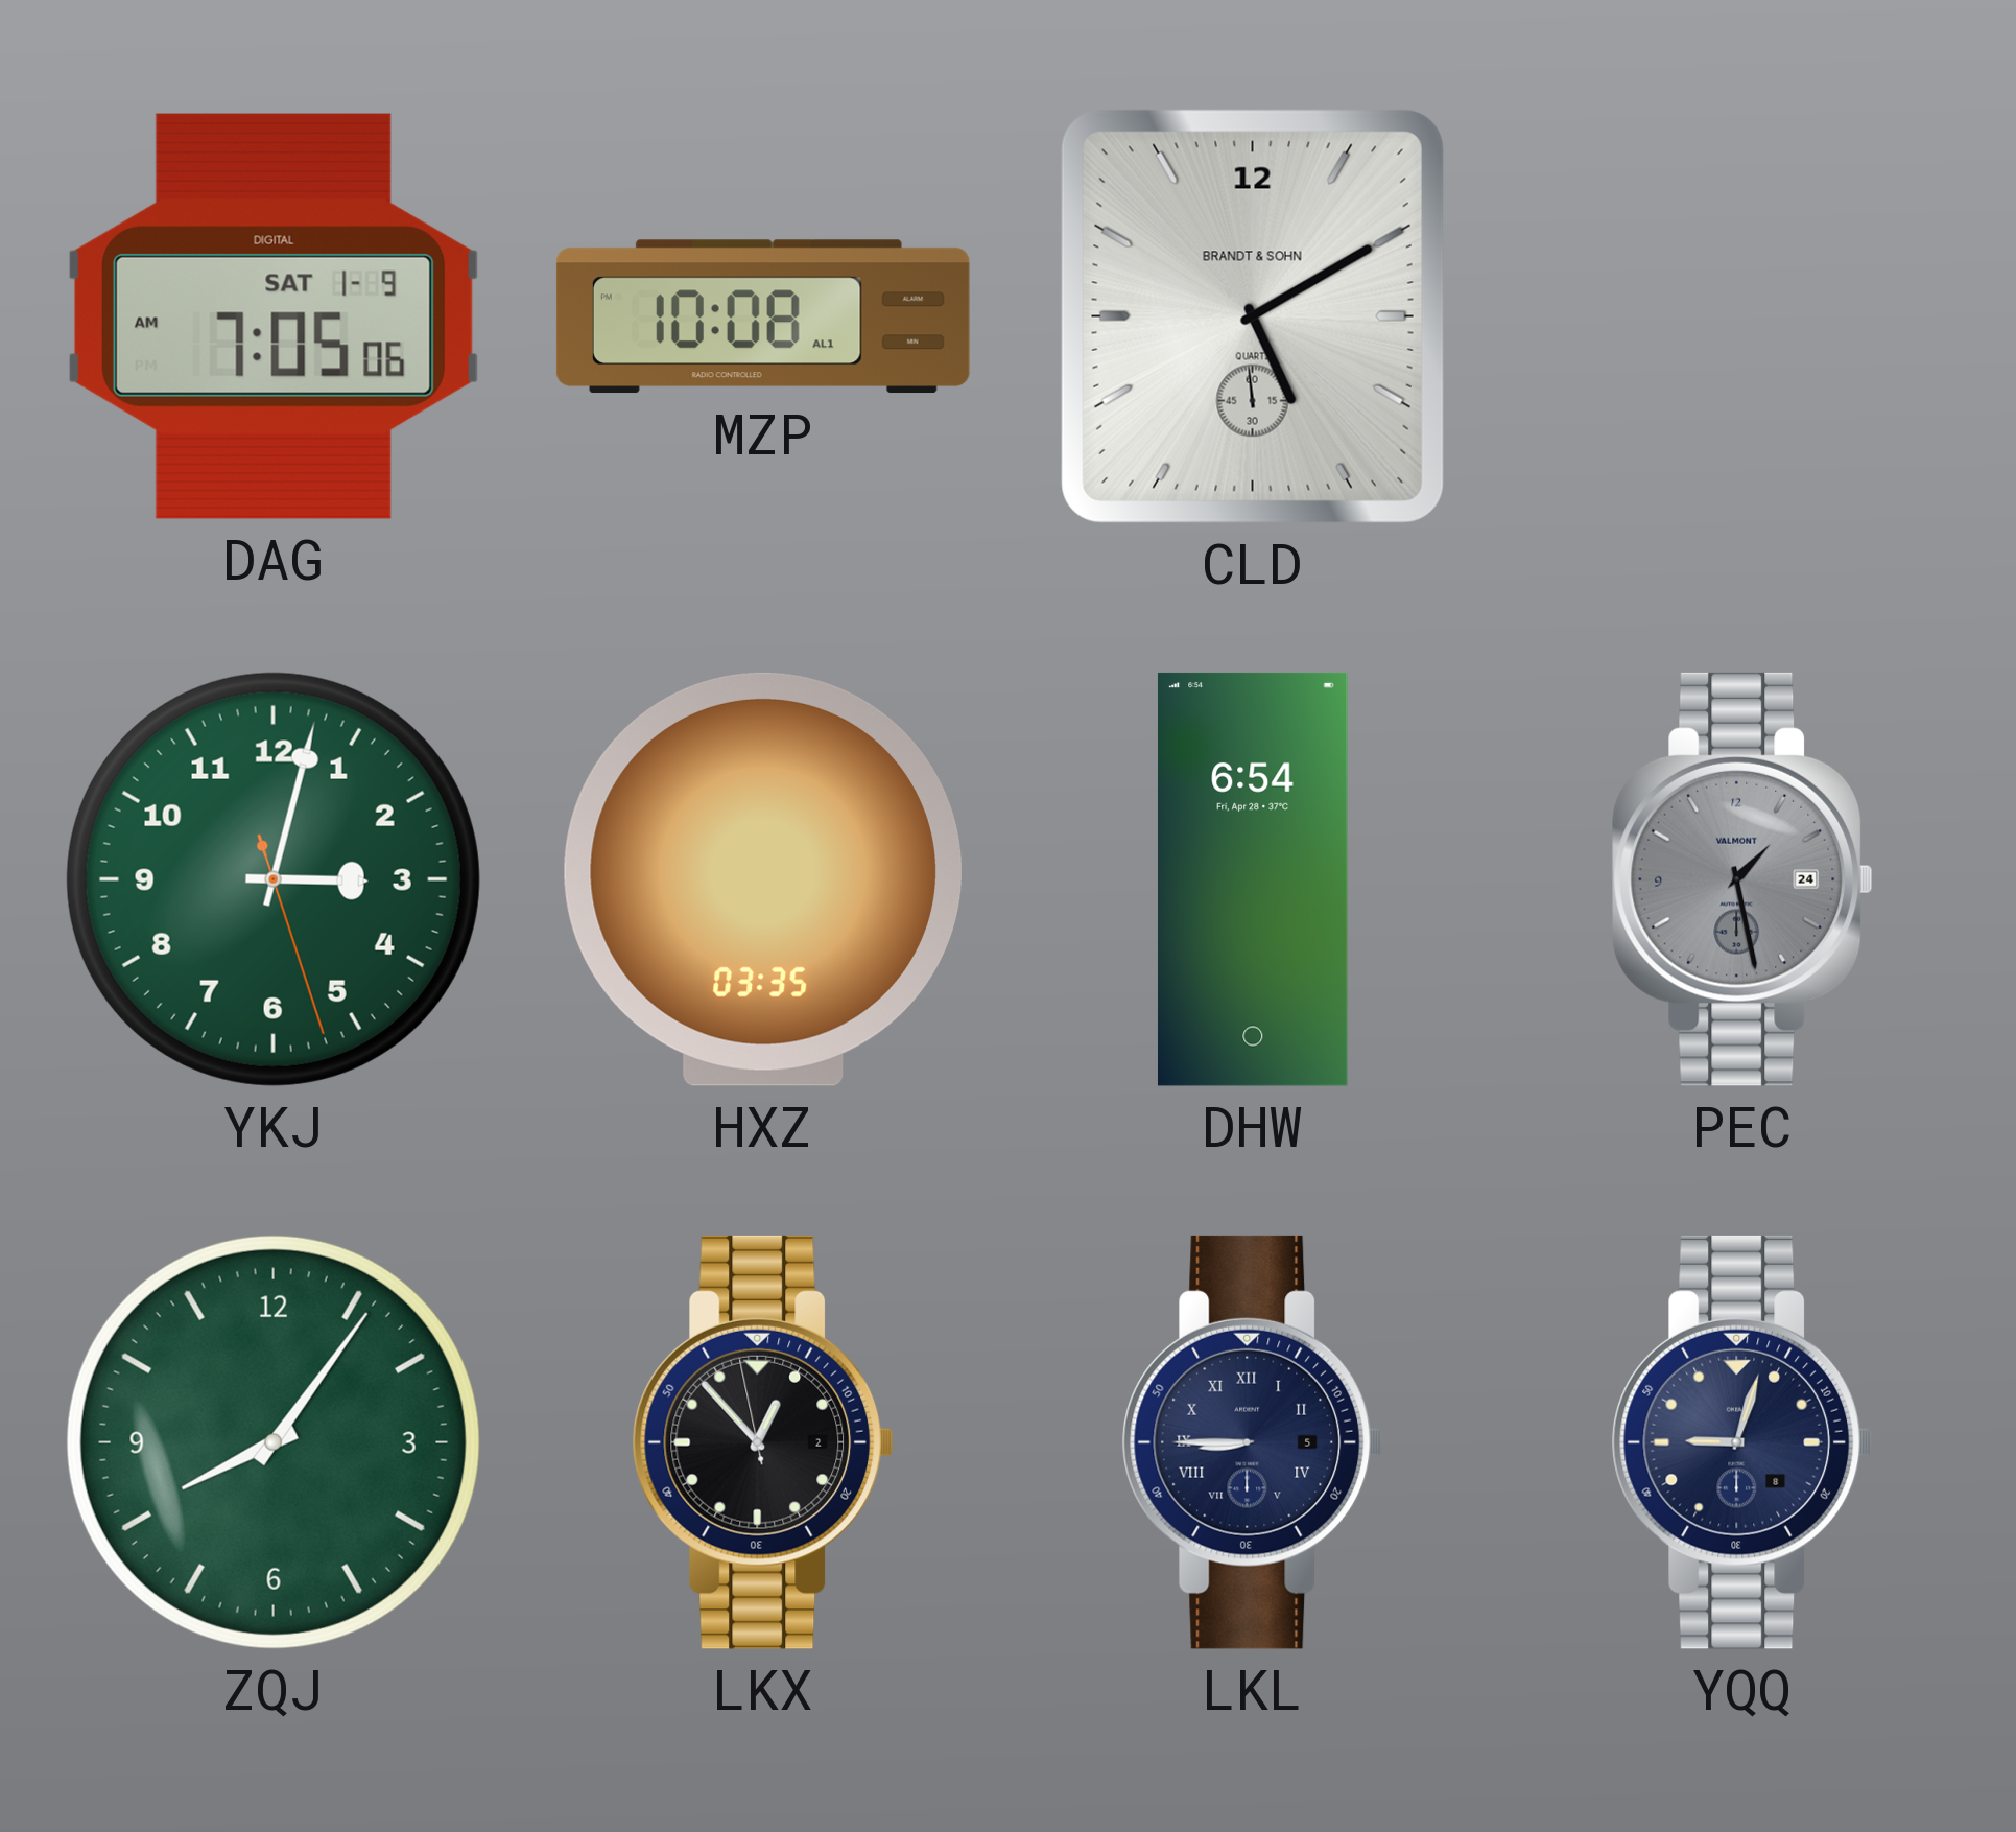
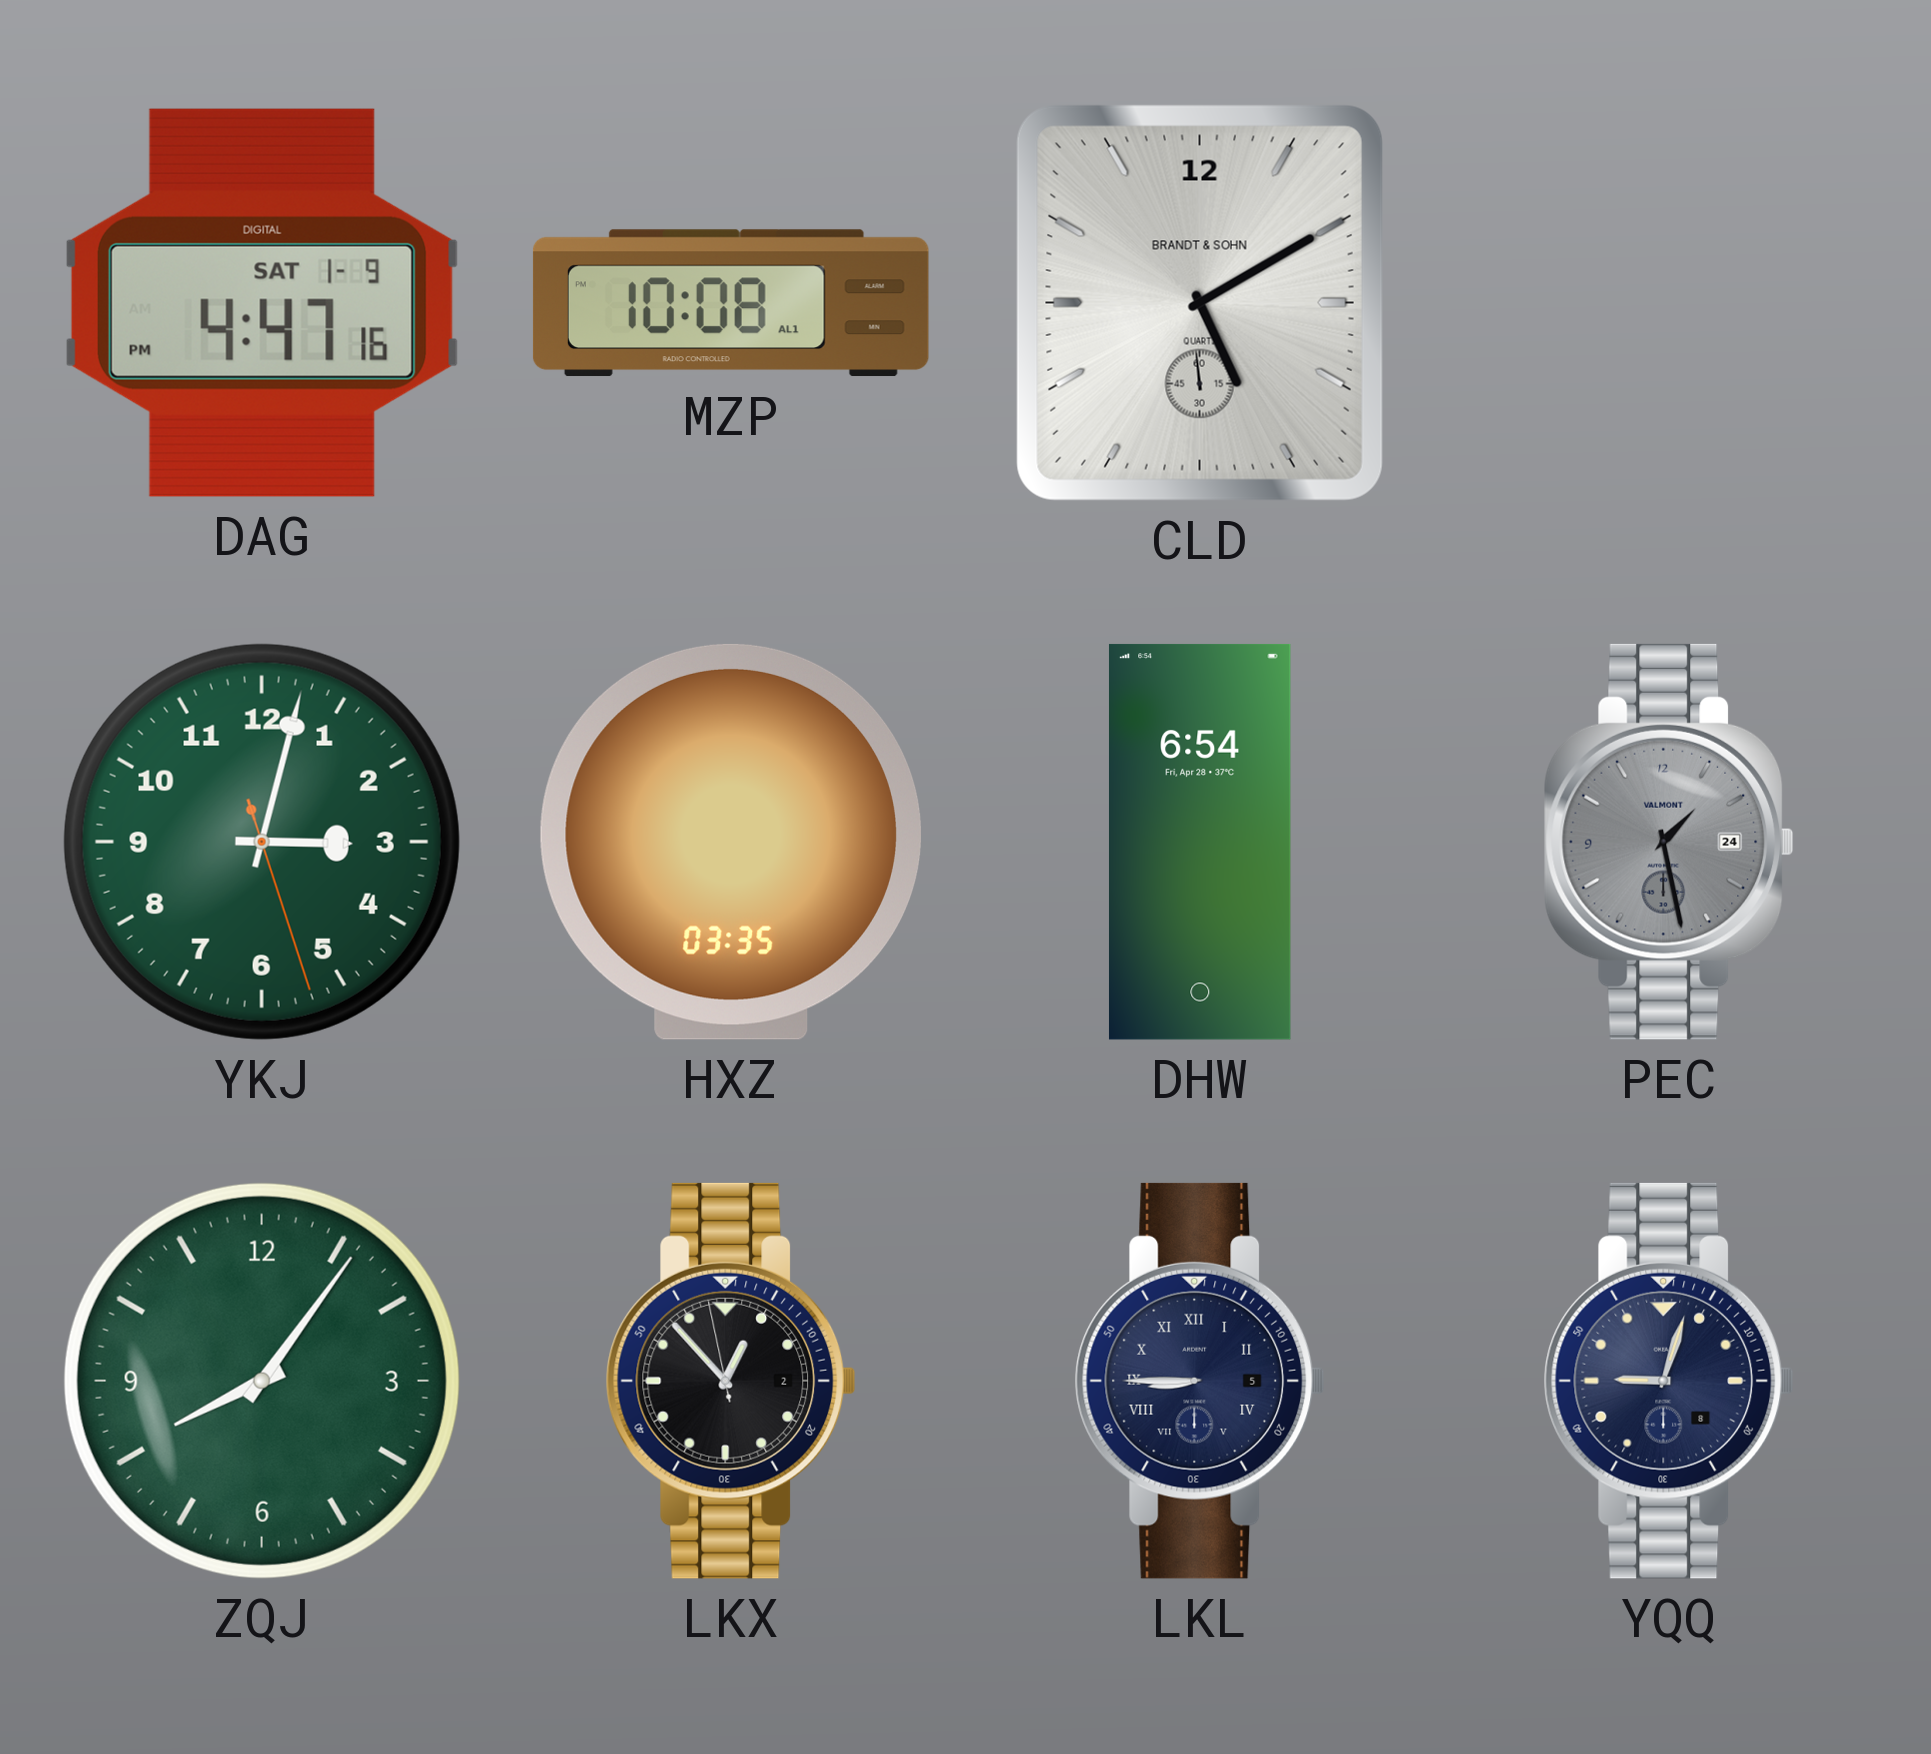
DAG: 7:05 -> 4:47
